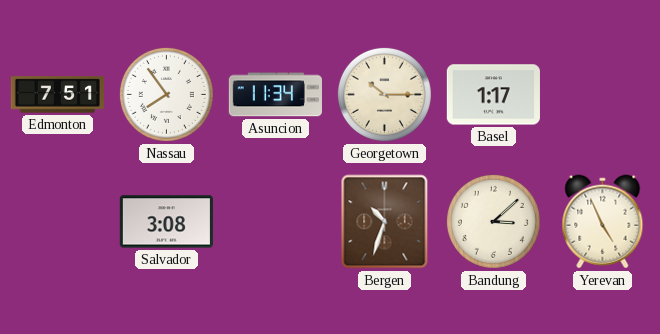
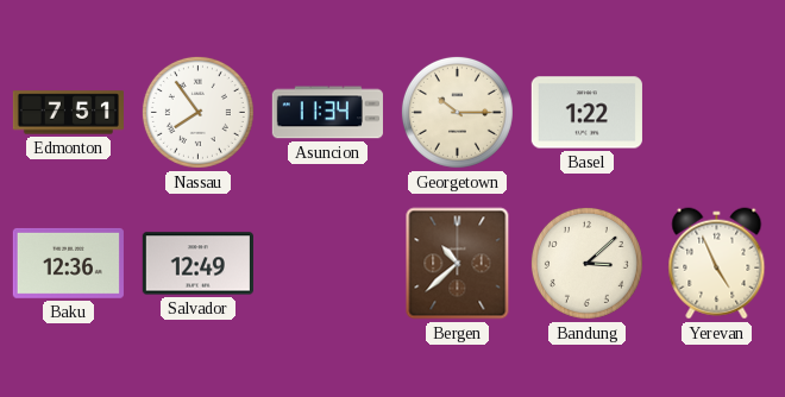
Basel: 1:17 -> 1:22
Baku: none -> 12:36
Salvador: 3:08 -> 12:49
Bergen: 10:33 -> 10:38
